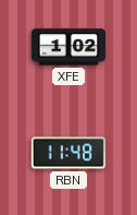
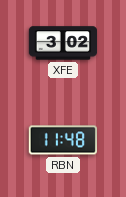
XFE: 1:02 -> 3:02
